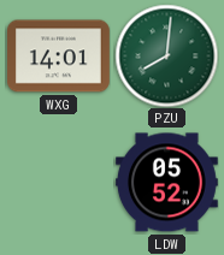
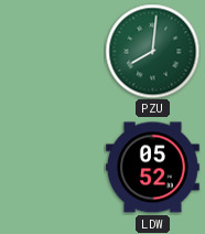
WXG: 14:01 -> none
